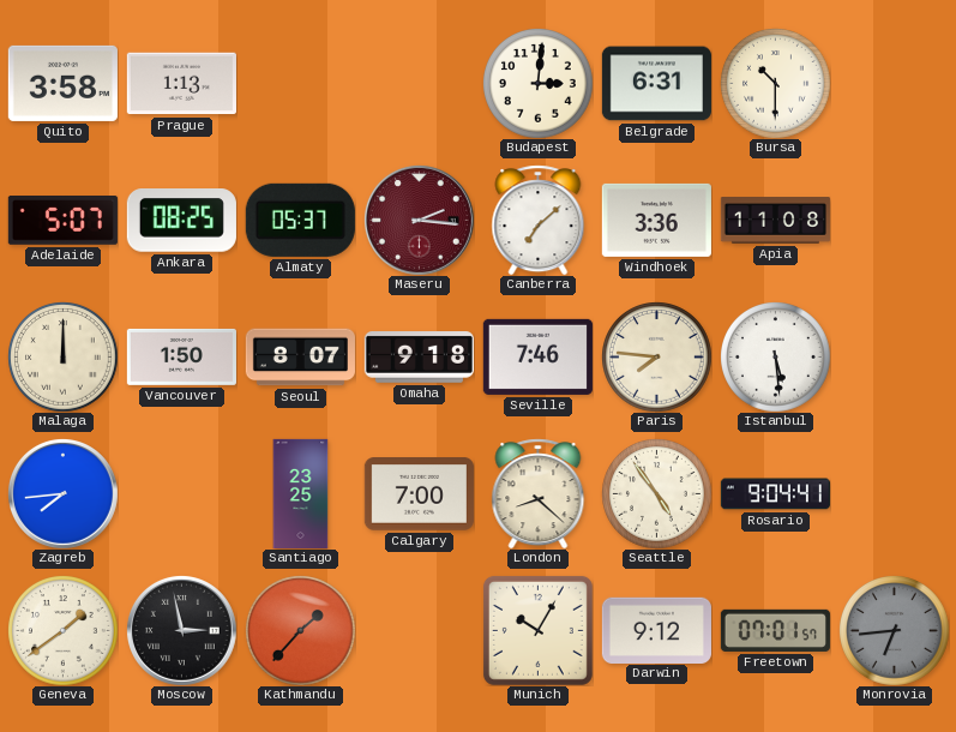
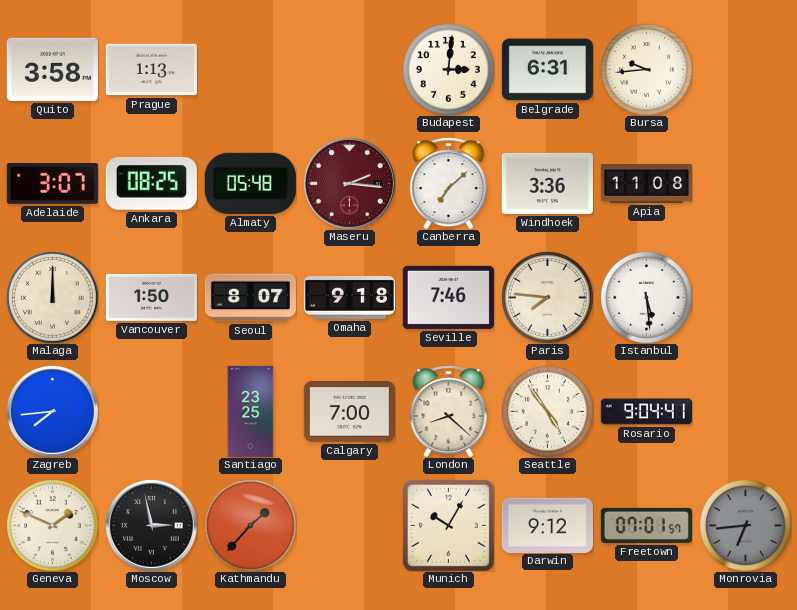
Bursa: 10:30 -> 9:44
Adelaide: 5:07 -> 3:07
Almaty: 05:37 -> 05:48
Geneva: 1:39 -> 1:49
